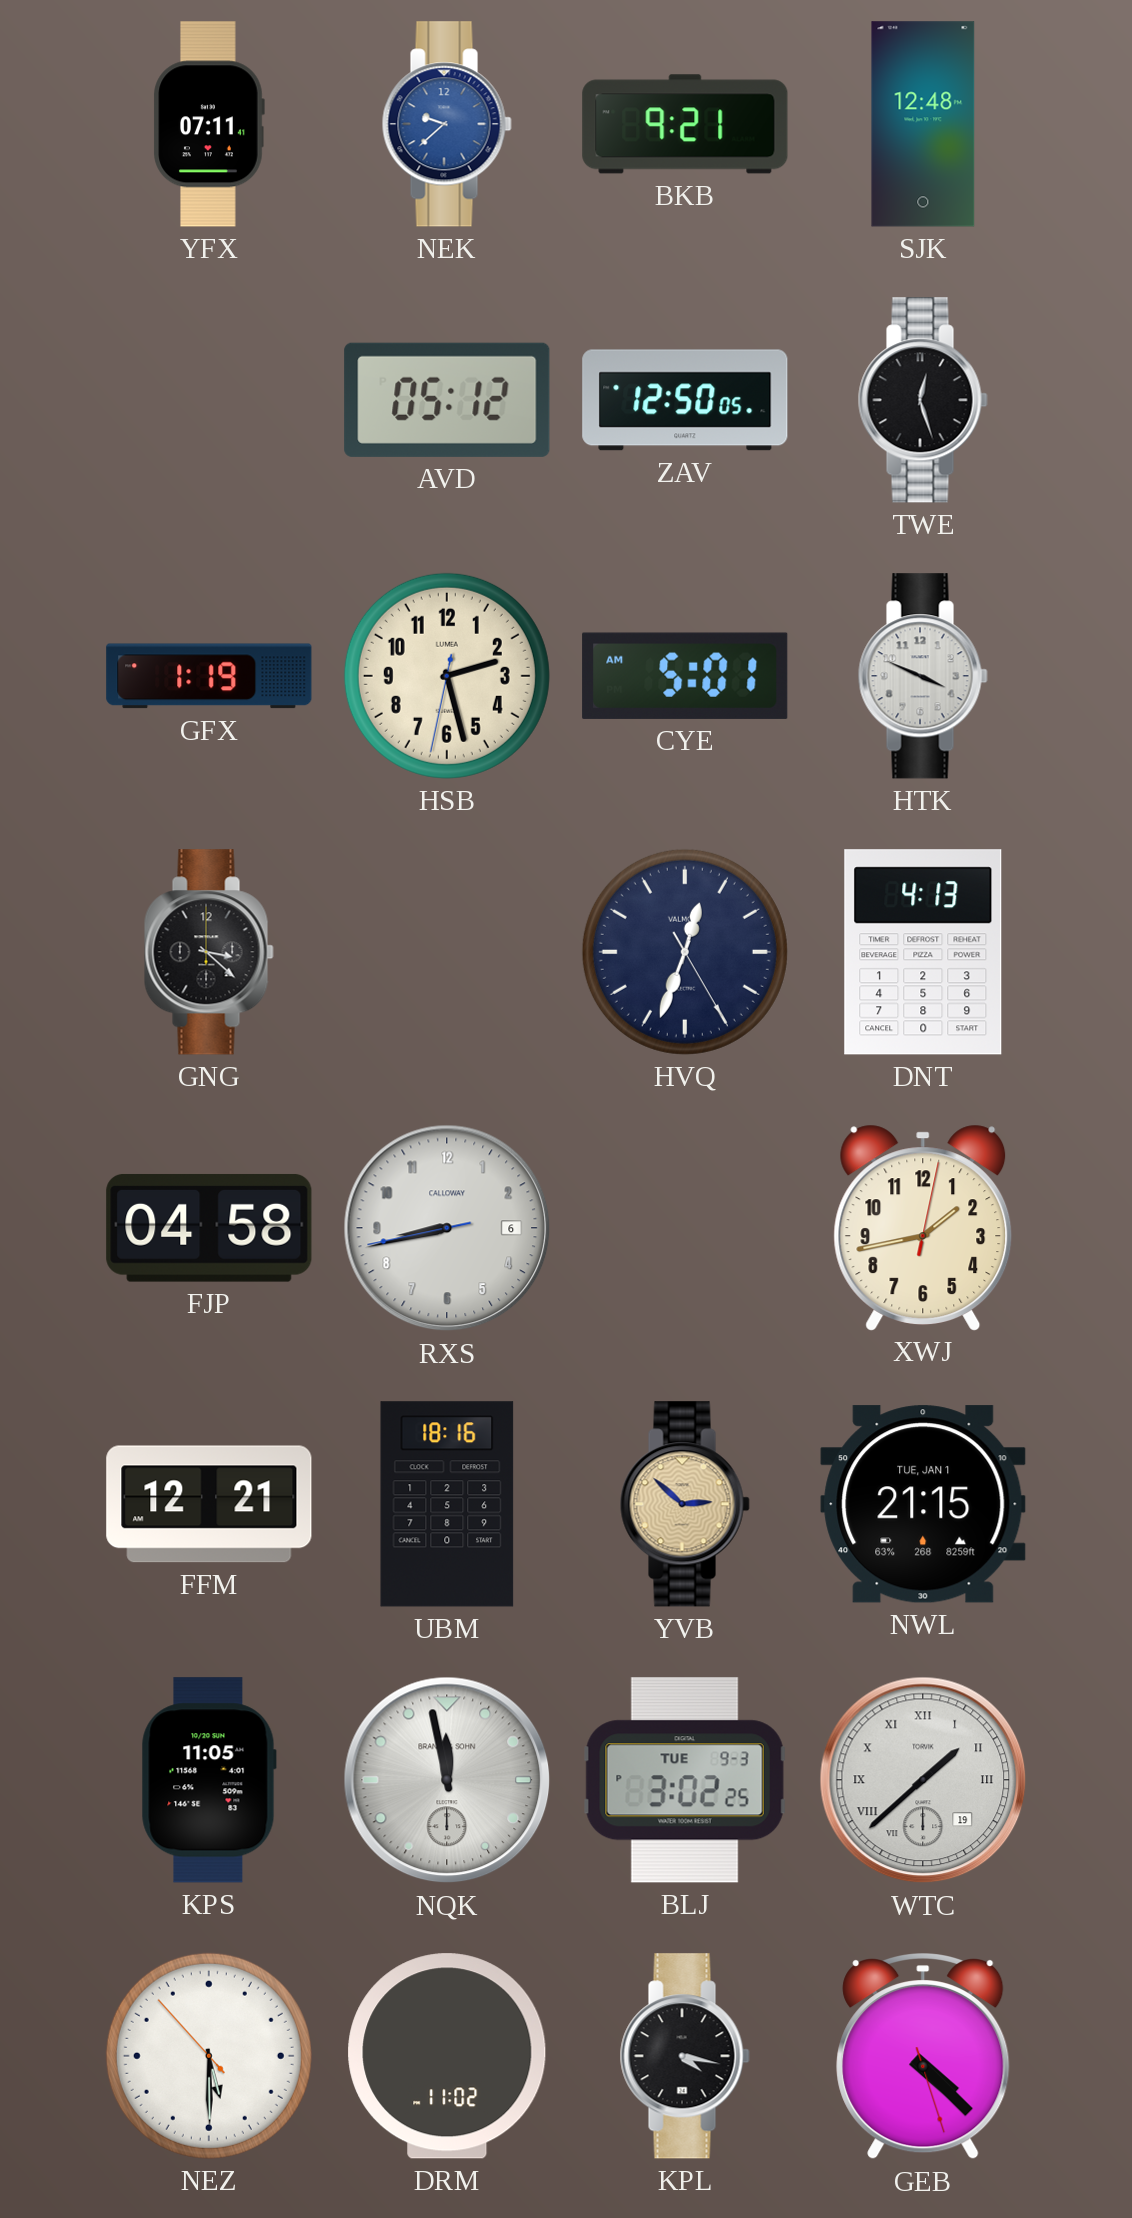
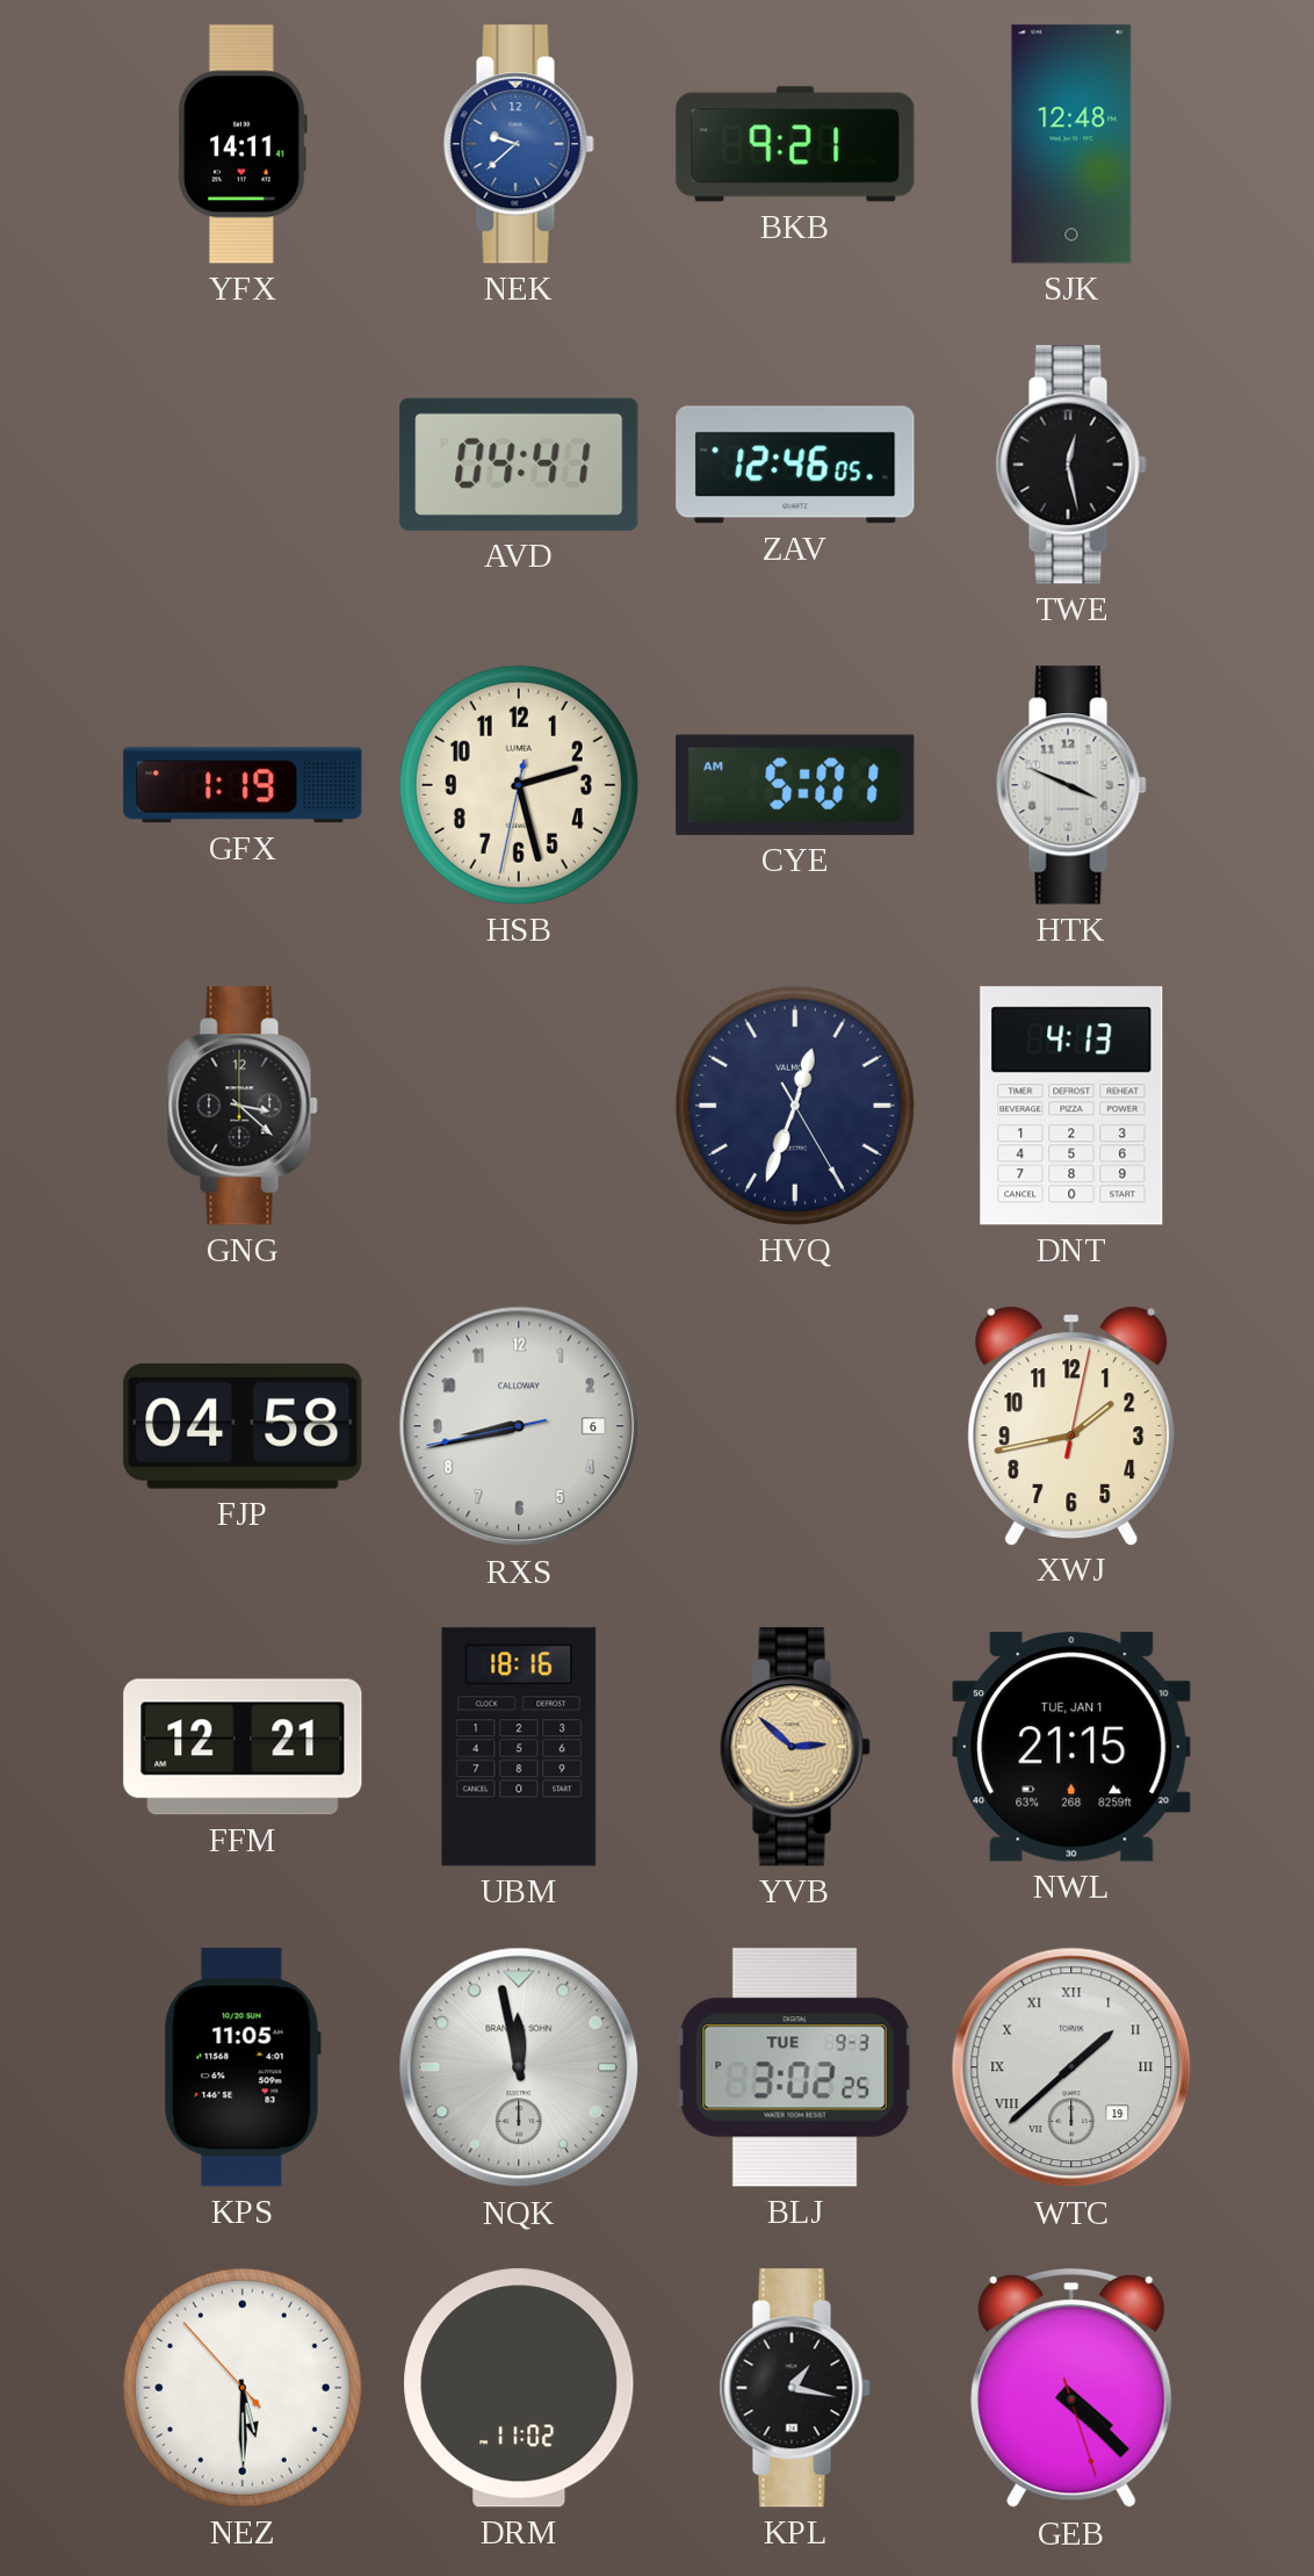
YFX: 07:11 -> 14:11
AVD: 05:12 -> 04:41
ZAV: 12:50 -> 12:46
TWE: 12:27 -> 12:28
KPL: 4:17 -> 1:17
